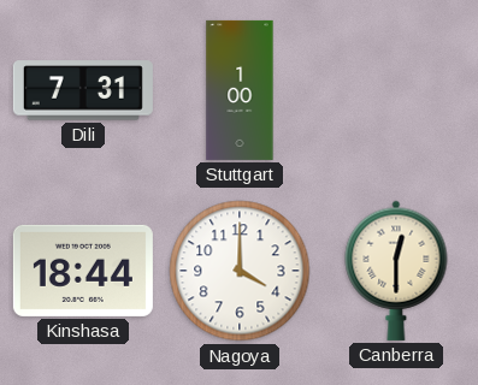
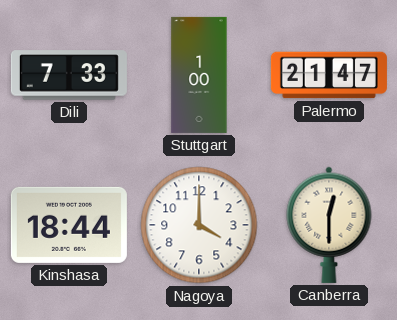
Dili: 7:31 -> 7:33
Palermo: none -> 21:47
